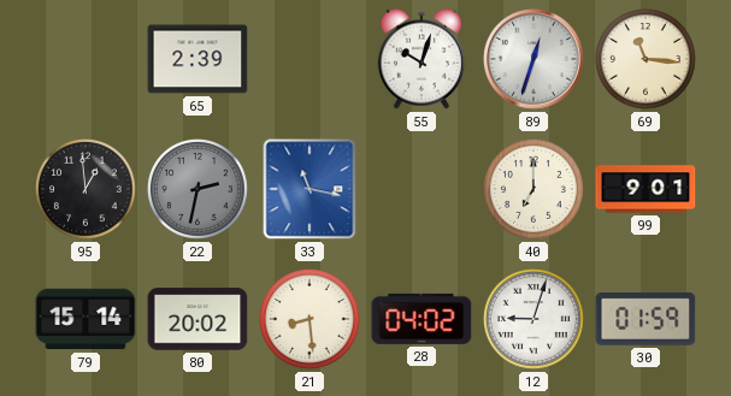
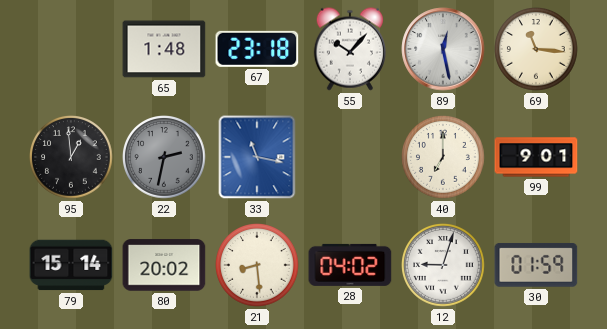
65: 2:39 -> 1:48
67: none -> 23:18
55: 10:03 -> 10:07
89: 12:33 -> 12:28
